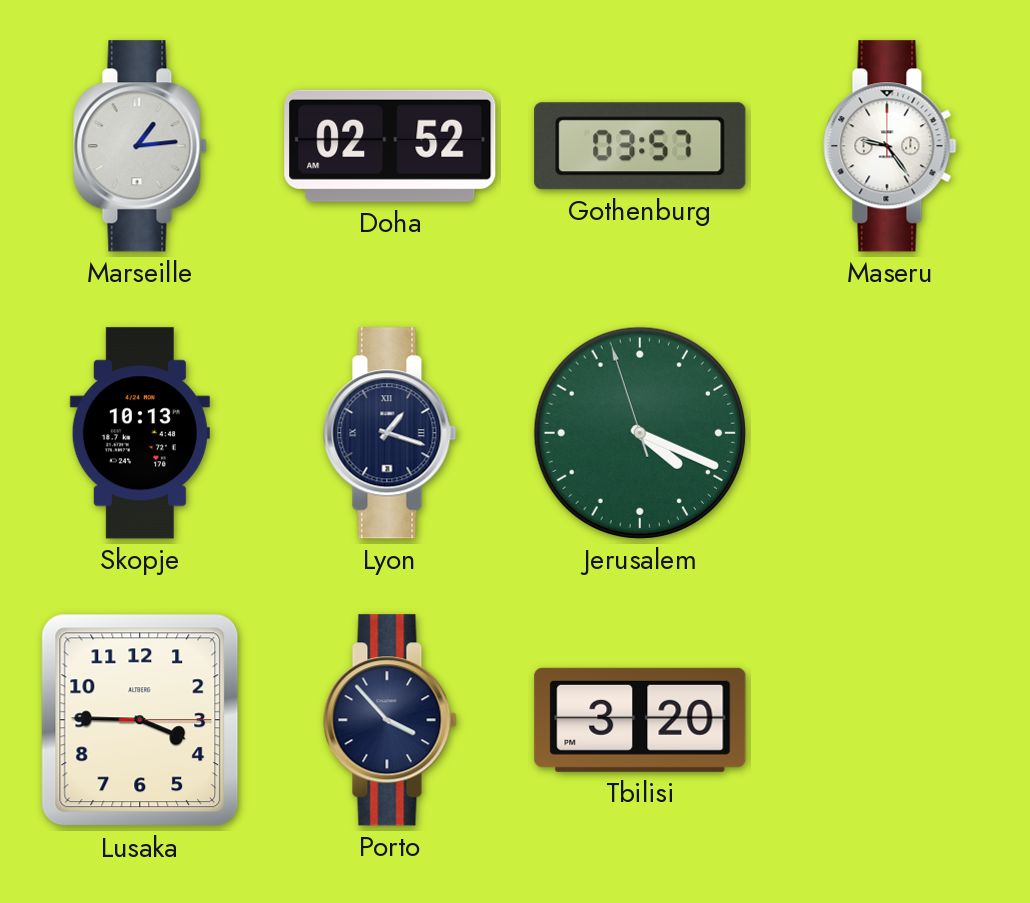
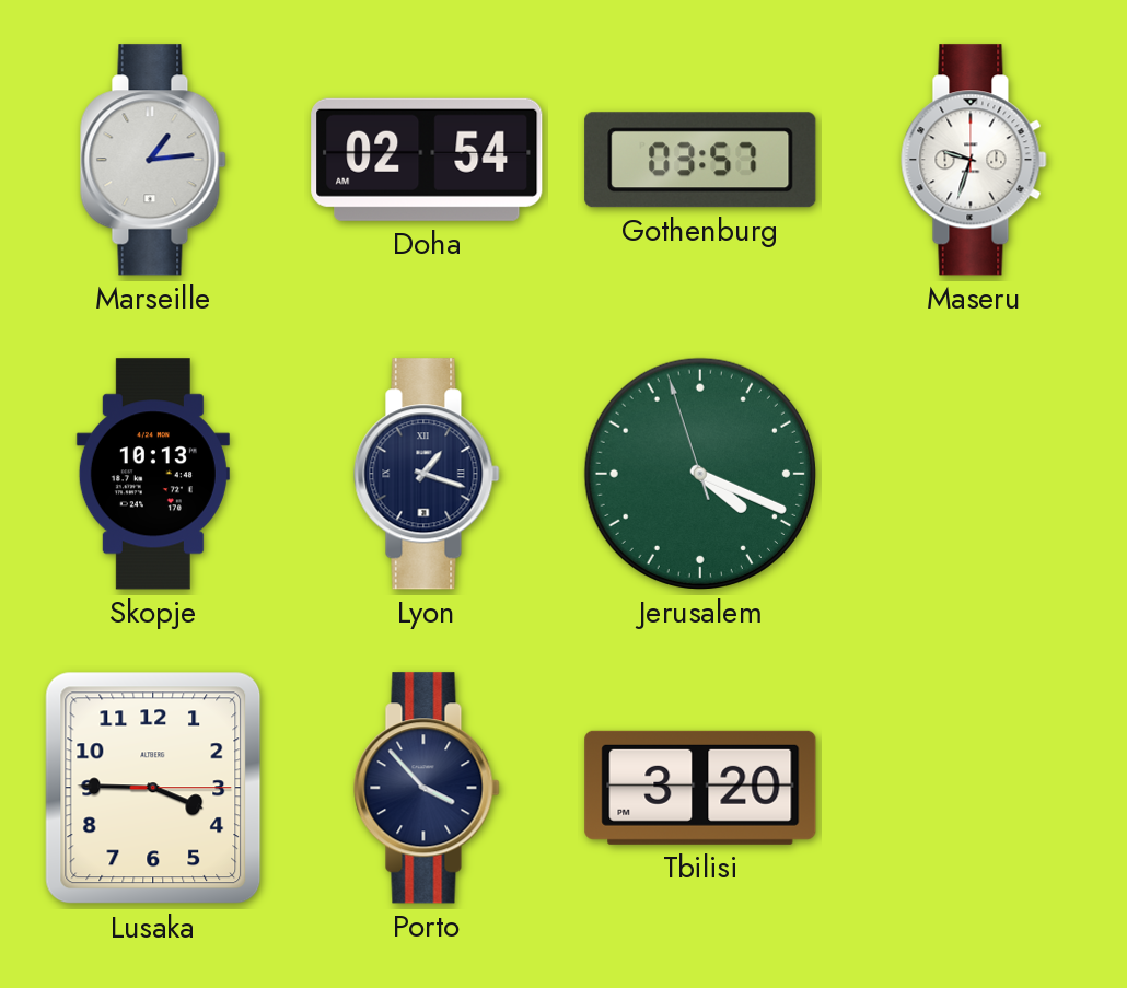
Doha: 02:52 -> 02:54
Maseru: 9:24 -> 9:33
